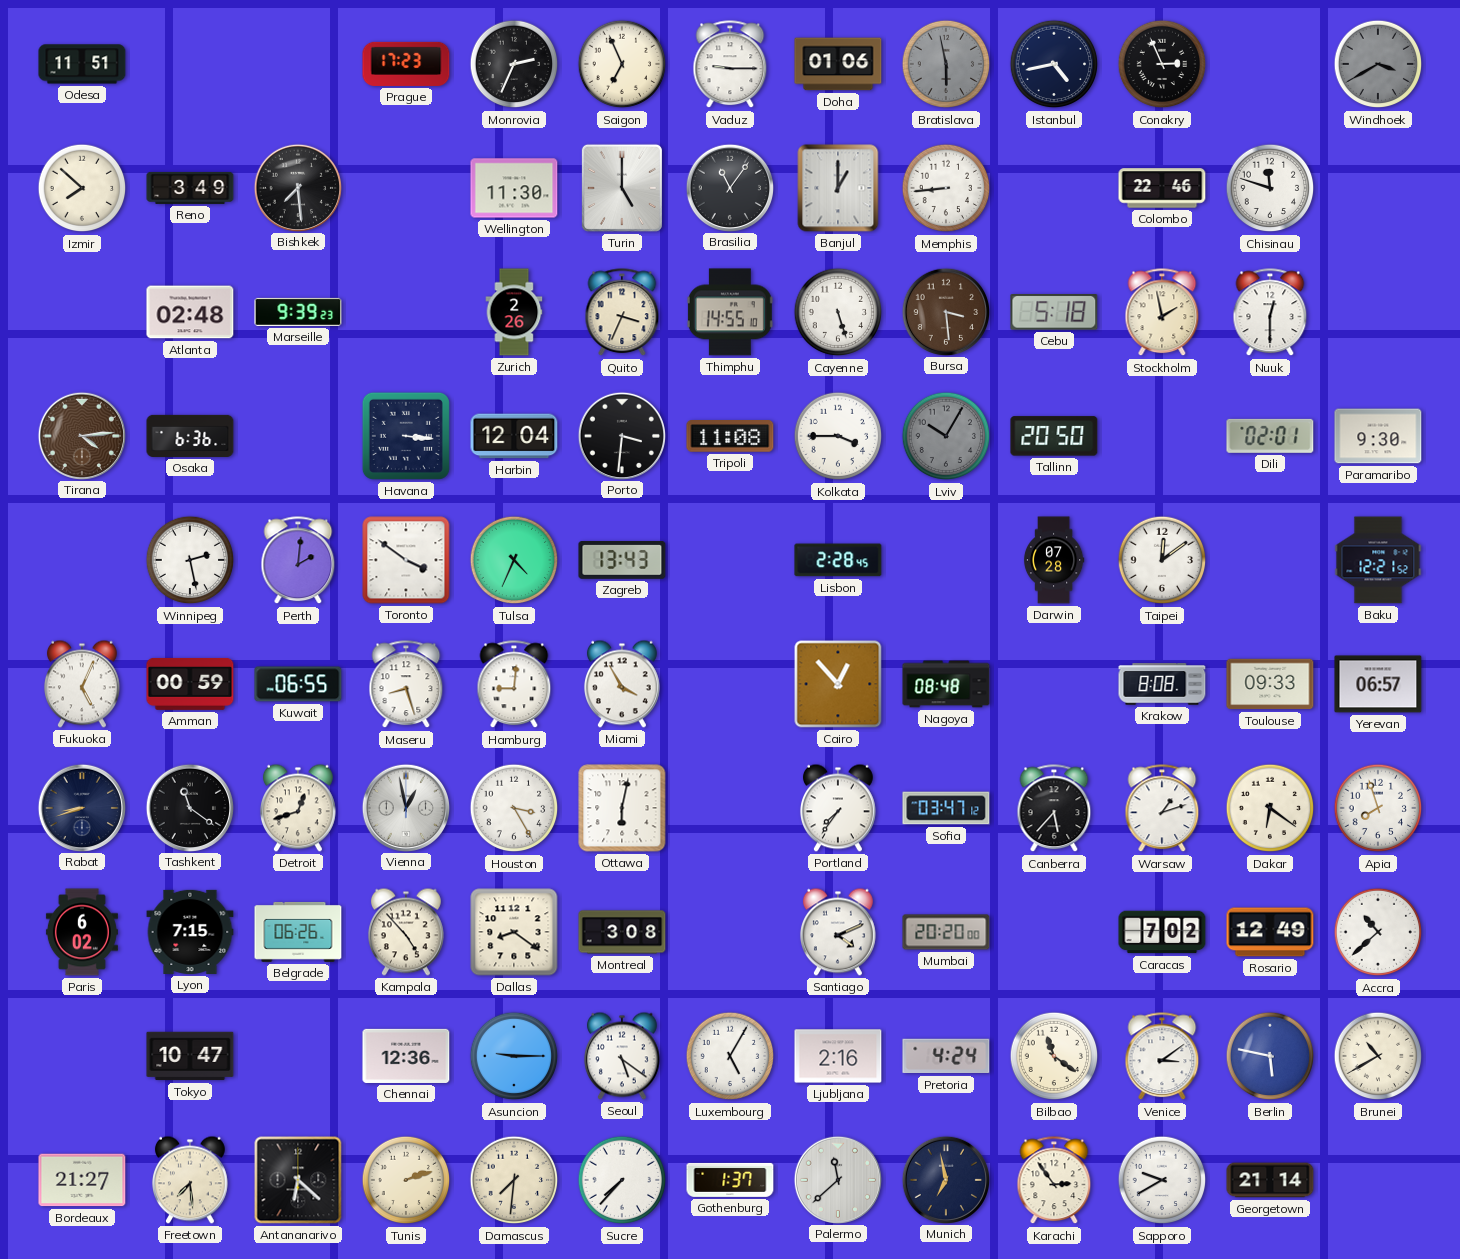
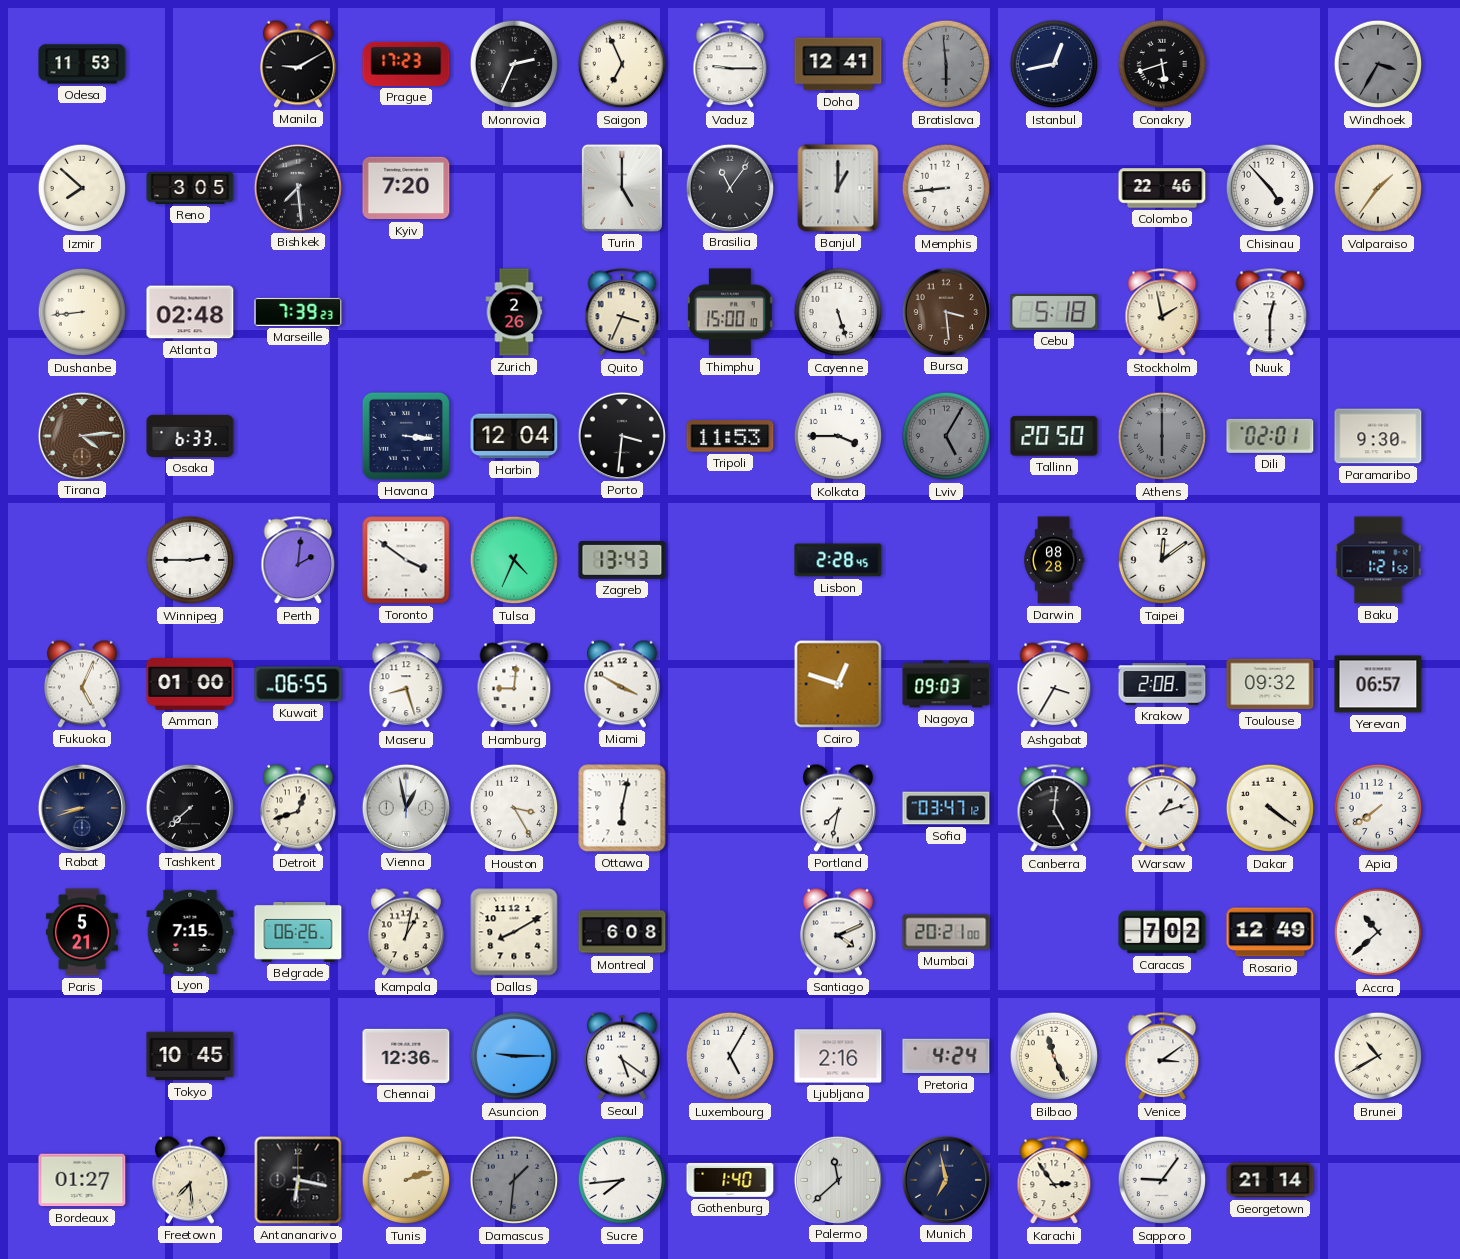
Odesa: 11:51 -> 11:53
Manila: none -> 9:10
Doha: 01:06 -> 12:41
Bratislava: 5:58 -> 5:59
Istanbul: 4:43 -> 12:43
Conakry: 2:56 -> 5:42
Windhoek: 3:40 -> 3:35
Reno: 3:49 -> 3:05
Kyiv: none -> 7:20
Wellington: 11:30 -> none
Chisinau: 11:48 -> 4:53
Valparaiso: none -> 1:36
Dushanbe: none -> 8:44
Marseille: 9:39 -> 7:39
Thimphu: 14:55 -> 15:00
Osaka: 6:36 -> 6:33
Tripoli: 11:08 -> 11:53
Lviv: 10:05 -> 5:05
Athens: none -> 6:00
Winnipeg: 2:28 -> 2:45
Darwin: 07:28 -> 08:28
Baku: 12:21 -> 1:21
Amman: 00:59 -> 01:00
Miami: 3:55 -> 3:50
Cairo: 12:53 -> 12:48
Nagoya: 08:48 -> 09:03
Ashgabat: none -> 3:35
Krakow: 8:08 -> 2:08
Toulouse: 09:33 -> 09:32
Tashkent: 11:21 -> 7:38
Portland: 7:36 -> 7:32
Canberra: 5:37 -> 5:01
Dakar: 6:21 -> 4:21
Apia: 7:57 -> 7:39
Paris: 6:02 -> 5:21
Kampala: 4:53 -> 1:02
Dallas: 8:21 -> 8:10
Montreal: 3:08 -> 6:08
Mumbai: 20:20 -> 20:21
Tokyo: 10:47 -> 10:45
Bilbao: 11:21 -> 11:26
Berlin: 5:47 -> none
Bordeaux: 21:27 -> 01:27
Antananarivo: 6:22 -> 6:17
Damascus: 7:31 -> 1:31
Damascus dial: cream -> grey
Sucre: 7:37 -> 7:44
Gothenburg: 1:37 -> 1:40
Sapporo: 9:40 -> 9:06
